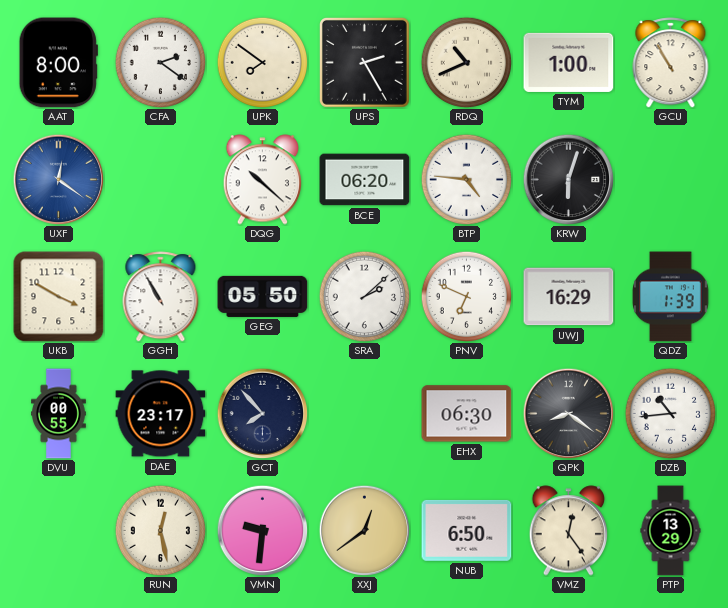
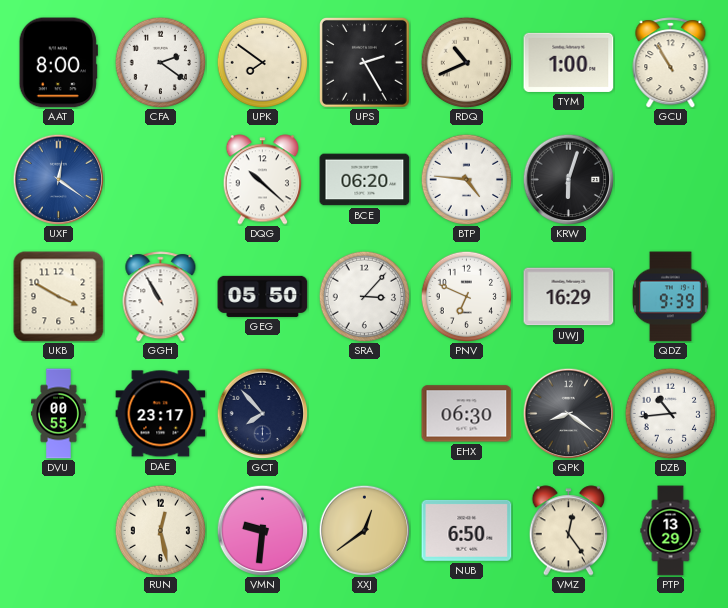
SRA: 2:08 -> 3:07
QDZ: 1:39 -> 9:39
